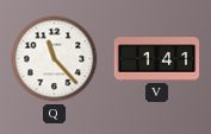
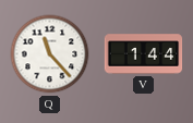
V: 1:41 -> 1:44
